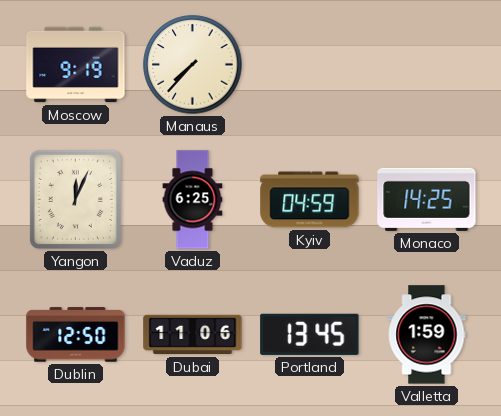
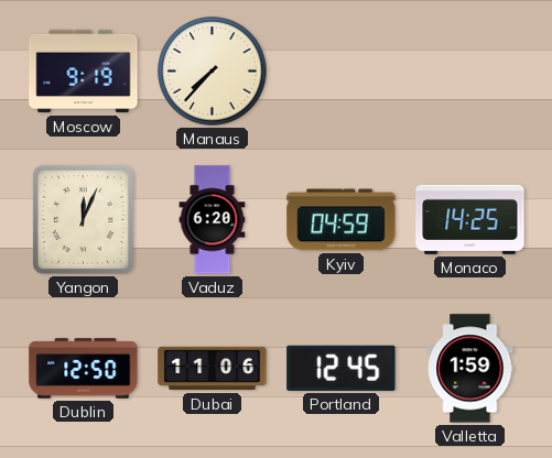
Vaduz: 6:25 -> 6:20
Portland: 13:45 -> 12:45
